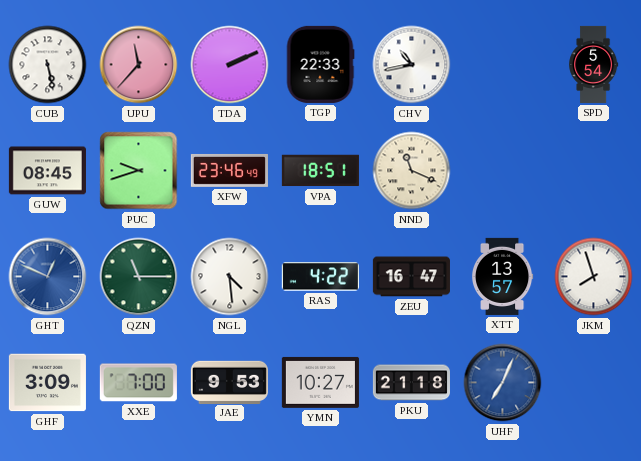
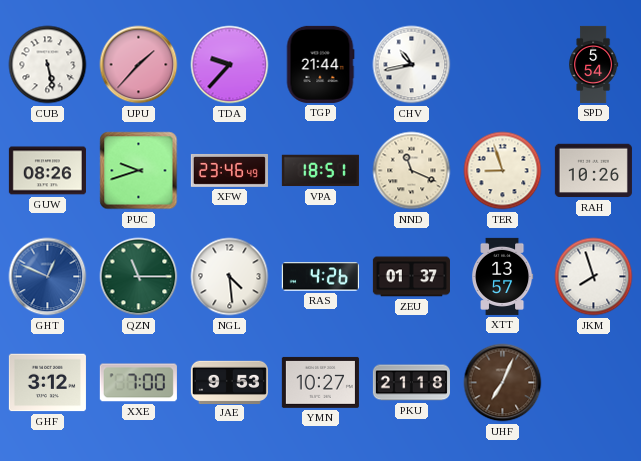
UPU: 11:37 -> 1:37
TDA: 2:11 -> 9:37
TGP: 22:33 -> 21:44
GUW: 08:45 -> 08:26
TER: none -> 8:57
RAH: none -> 10:26
RAS: 4:22 -> 4:26
ZEU: 16:47 -> 01:37
GHF: 3:09 -> 3:12
UHF dial: blue -> brown
